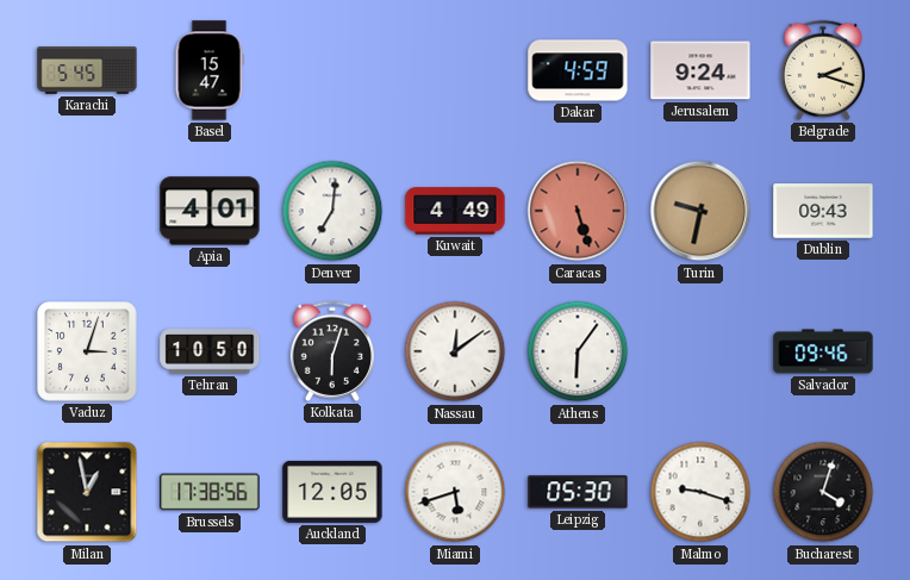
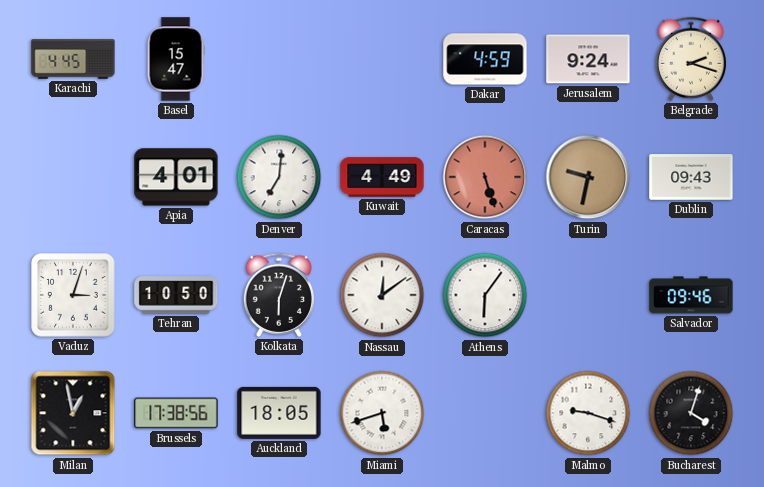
Karachi: 5:45 -> 4:45
Auckland: 12:05 -> 18:05
Leipzig: 05:30 -> none
